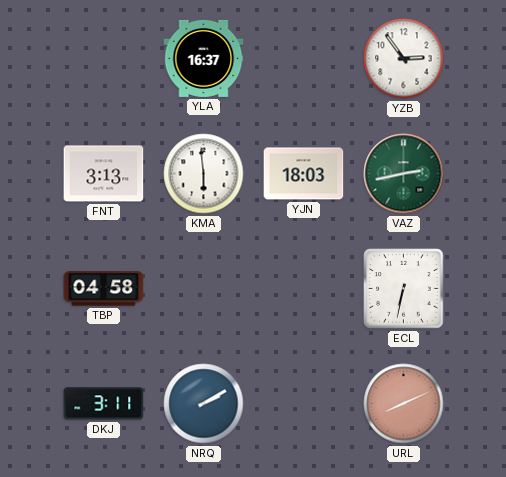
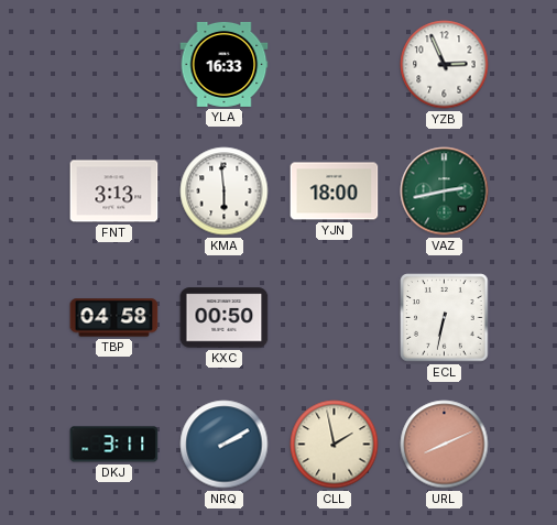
YLA: 16:37 -> 16:33
YZB: 2:54 -> 2:56
YJN: 18:03 -> 18:00
KXC: none -> 00:50
CLL: none -> 1:58
